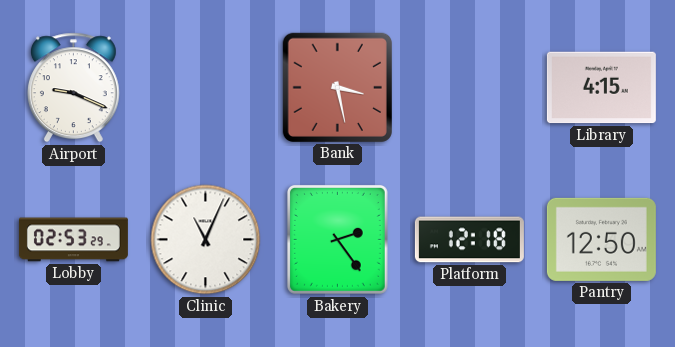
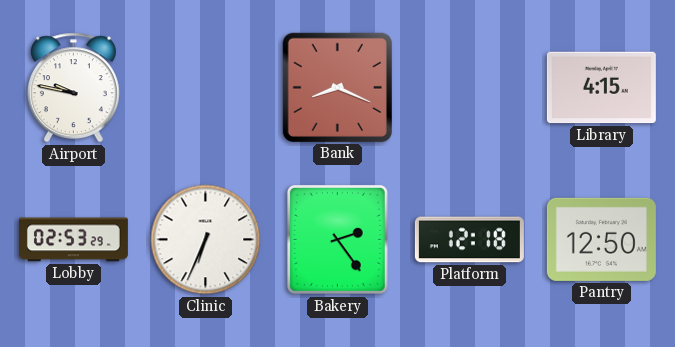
Airport: 9:19 -> 9:47
Bank: 3:28 -> 8:19
Clinic: 11:04 -> 6:34
